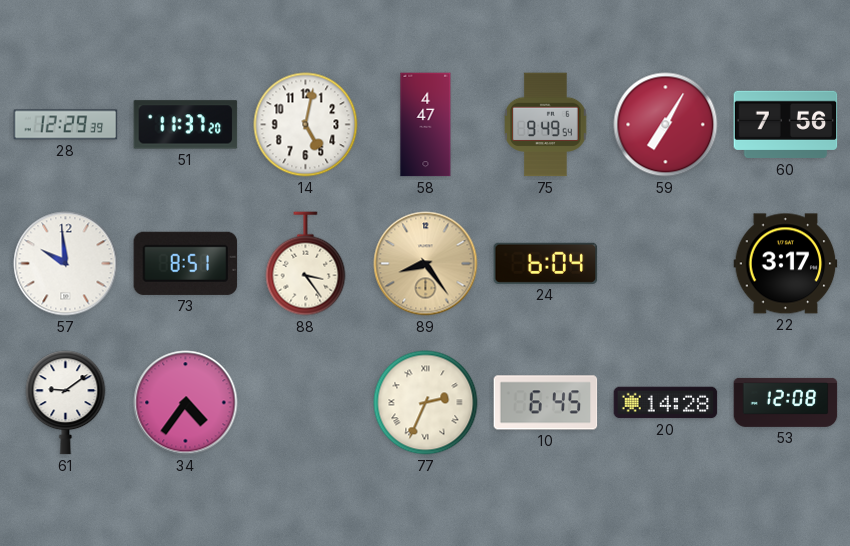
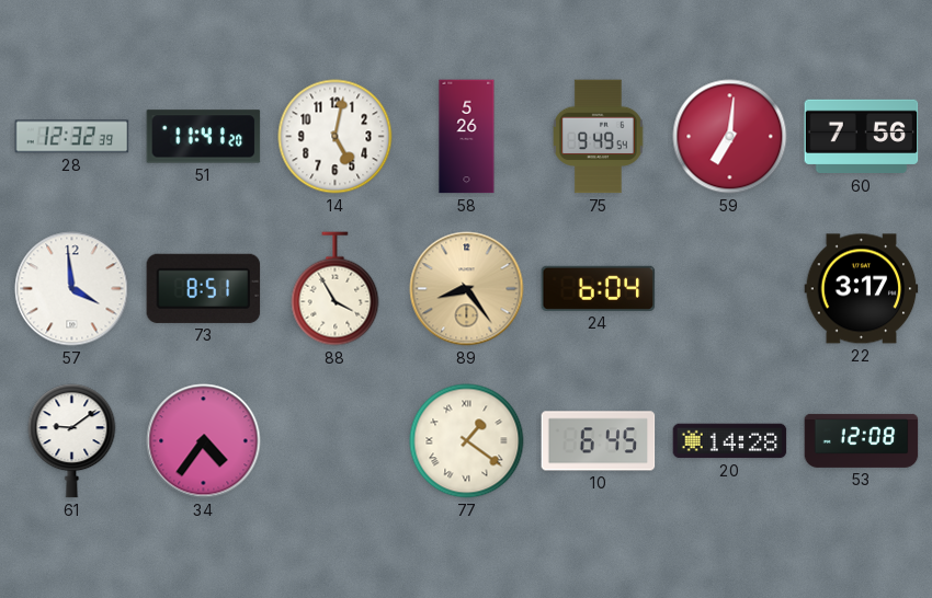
28: 12:29 -> 12:32
51: 11:37 -> 11:41
58: 4:47 -> 5:26
59: 7:05 -> 7:01
57: 9:59 -> 3:59
88: 3:24 -> 3:55
77: 2:34 -> 1:21
